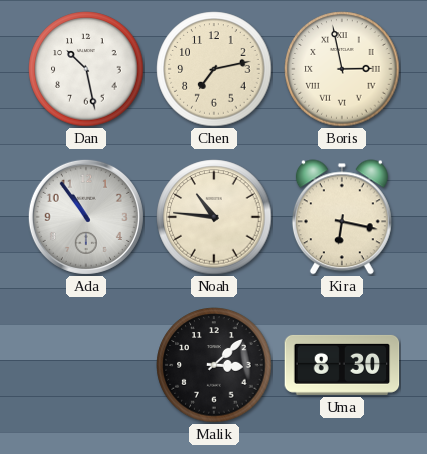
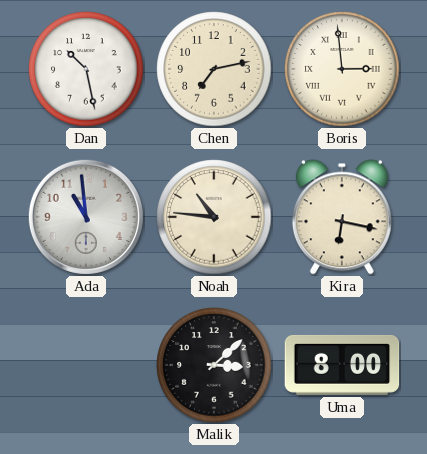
Boris: 2:58 -> 2:59
Ada: 10:54 -> 10:59
Uma: 8:30 -> 8:00
